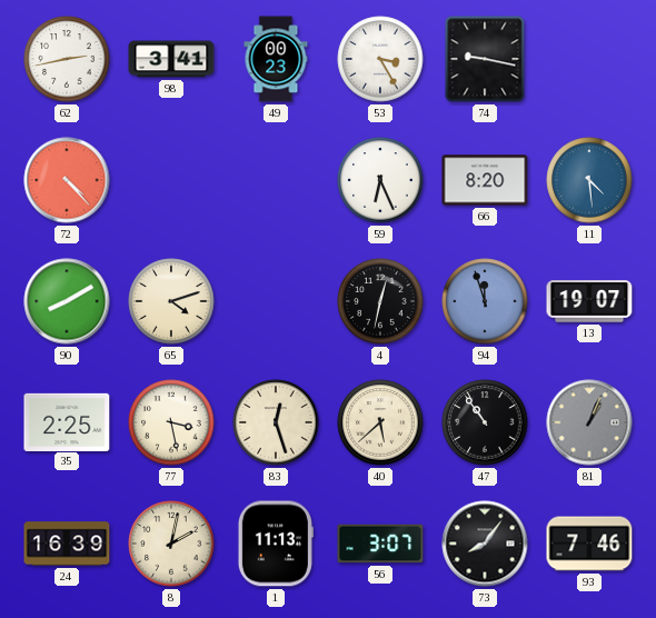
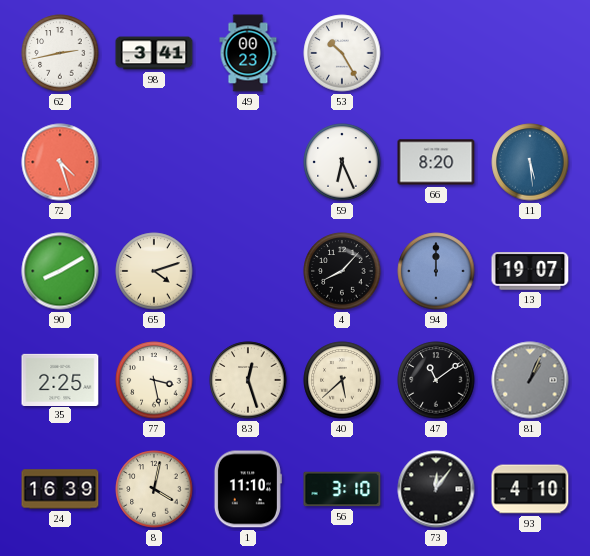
53: 3:25 -> 10:25
74: 9:17 -> none
72: 4:23 -> 4:27
11: 4:29 -> 5:29
4: 12:32 -> 8:07
94: 11:57 -> 12:00
47: 10:54 -> 11:09
8: 2:02 -> 4:02
1: 11:13 -> 11:10
56: 3:07 -> 3:10
73: 8:06 -> 12:06
93: 7:46 -> 4:10
